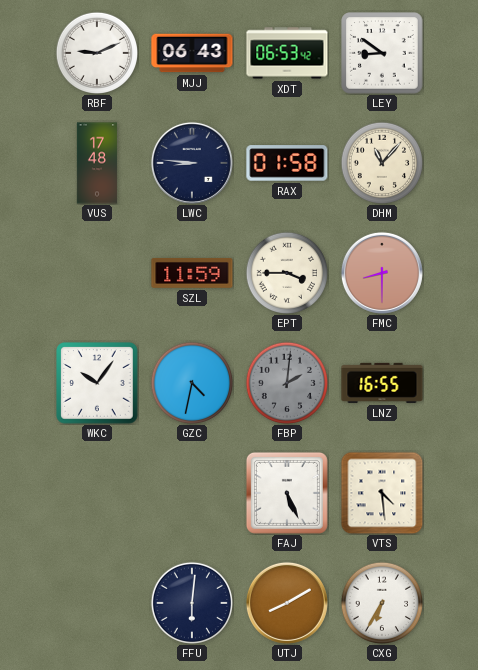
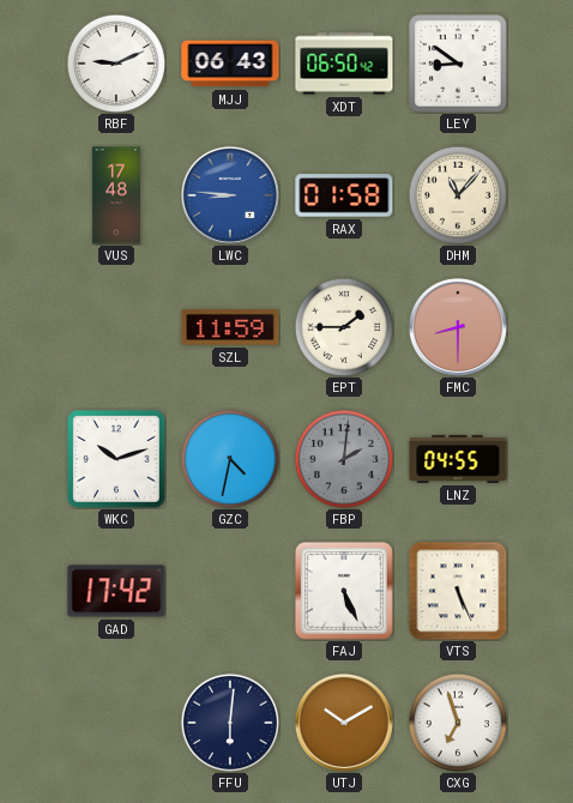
XDT: 06:53 -> 06:50
LWC dial: navy -> blue
EPT: 3:45 -> 1:45
WKC: 10:06 -> 10:12
LNZ: 16:55 -> 04:55
GAD: none -> 17:42
VTS: 4:29 -> 5:26
UTJ: 8:10 -> 10:10
CXG: 6:35 -> 6:57
